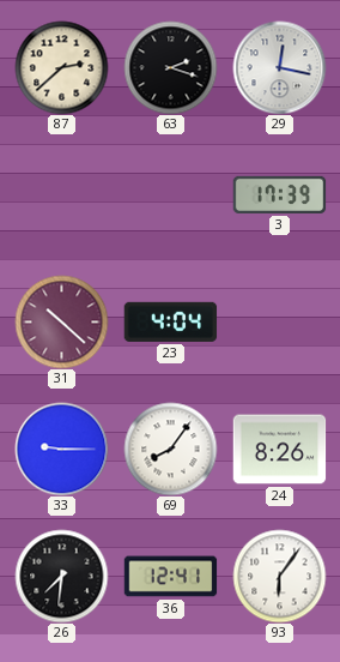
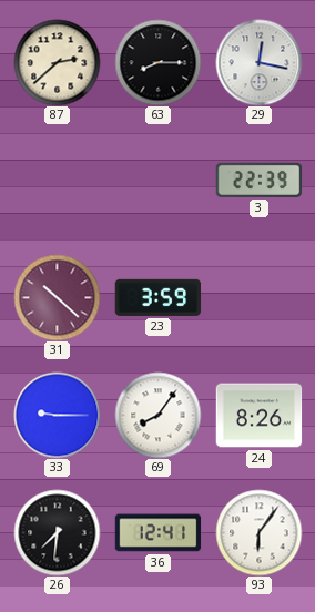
63: 2:18 -> 8:15
3: 17:39 -> 22:39
23: 4:04 -> 3:59
